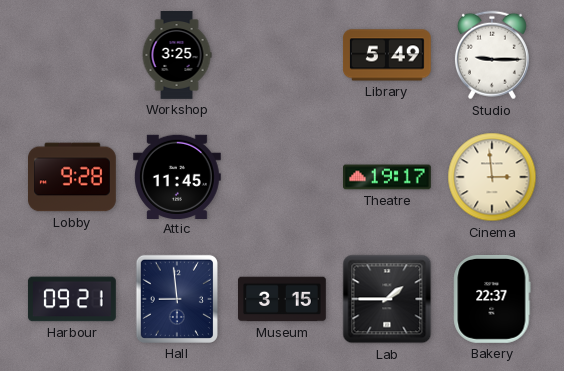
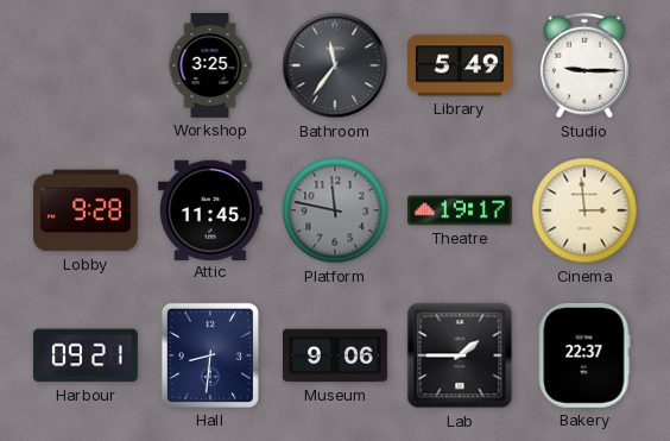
Bathroom: none -> 11:36
Platform: none -> 11:47
Hall: 8:59 -> 8:31
Museum: 3:15 -> 9:06
